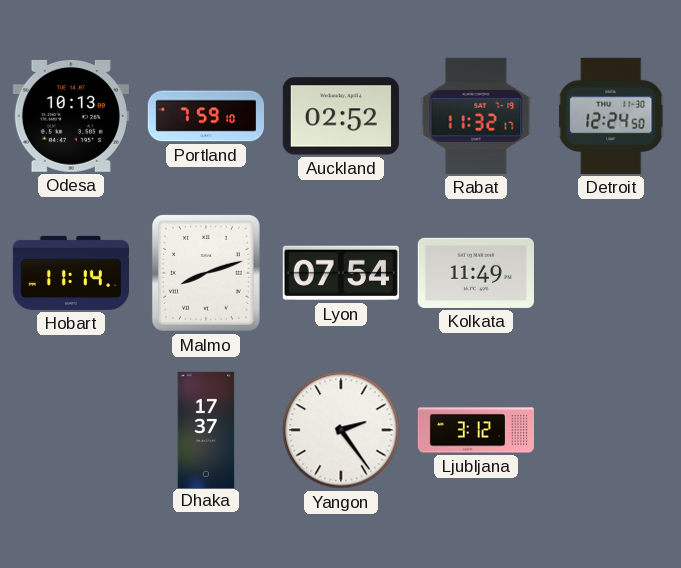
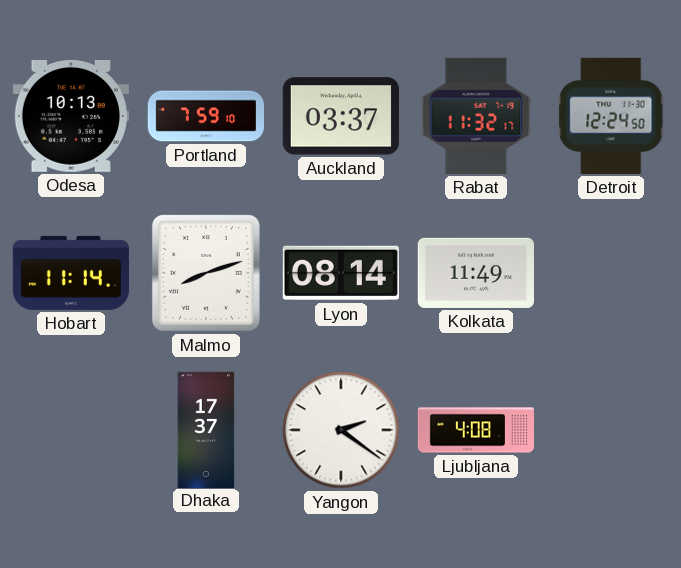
Auckland: 02:52 -> 03:37
Lyon: 07:54 -> 08:14
Yangon: 2:24 -> 2:21
Ljubljana: 3:12 -> 4:08
